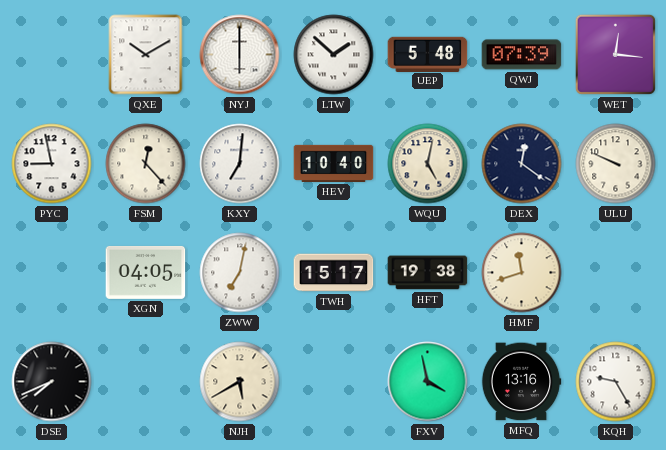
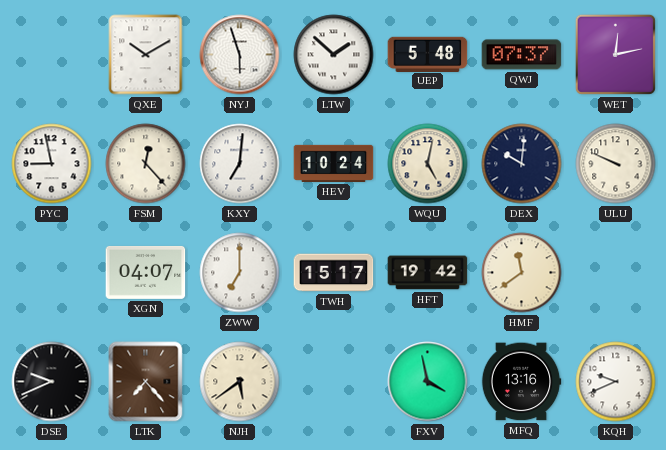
NYJ: 6:00 -> 5:57
QWJ: 07:39 -> 07:37
WET: 12:16 -> 12:13
HEV: 10:40 -> 10:24
DEX: 12:21 -> 10:01
XGN: 04:05 -> 04:07
ZWW: 7:02 -> 7:00
HFT: 19:38 -> 19:42
HMF: 11:42 -> 11:39
DSE: 7:41 -> 9:41
LTK: none -> 7:23
NJH: 5:40 -> 5:39
KQH: 9:25 -> 9:41
